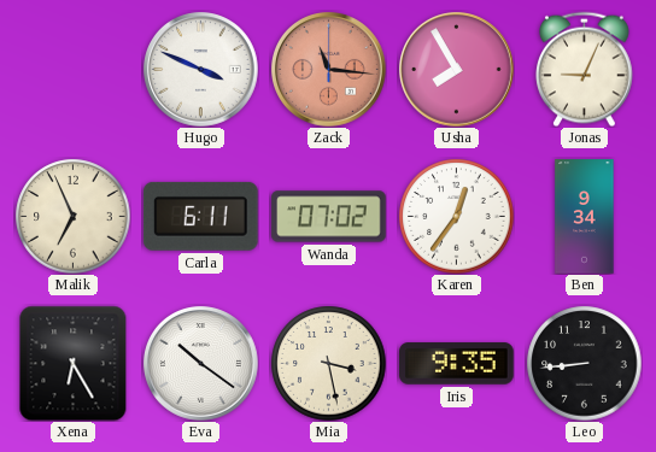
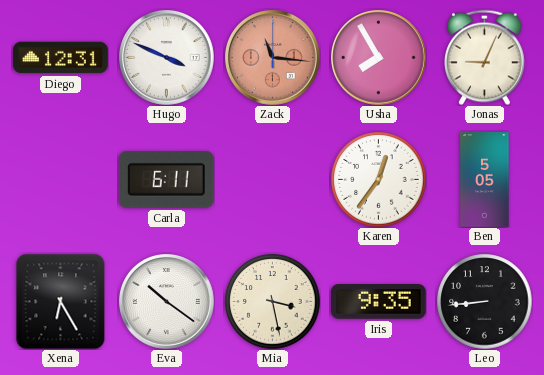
Diego: none -> 12:31
Malik: 6:56 -> none
Wanda: 07:02 -> none
Ben: 9:34 -> 5:05
